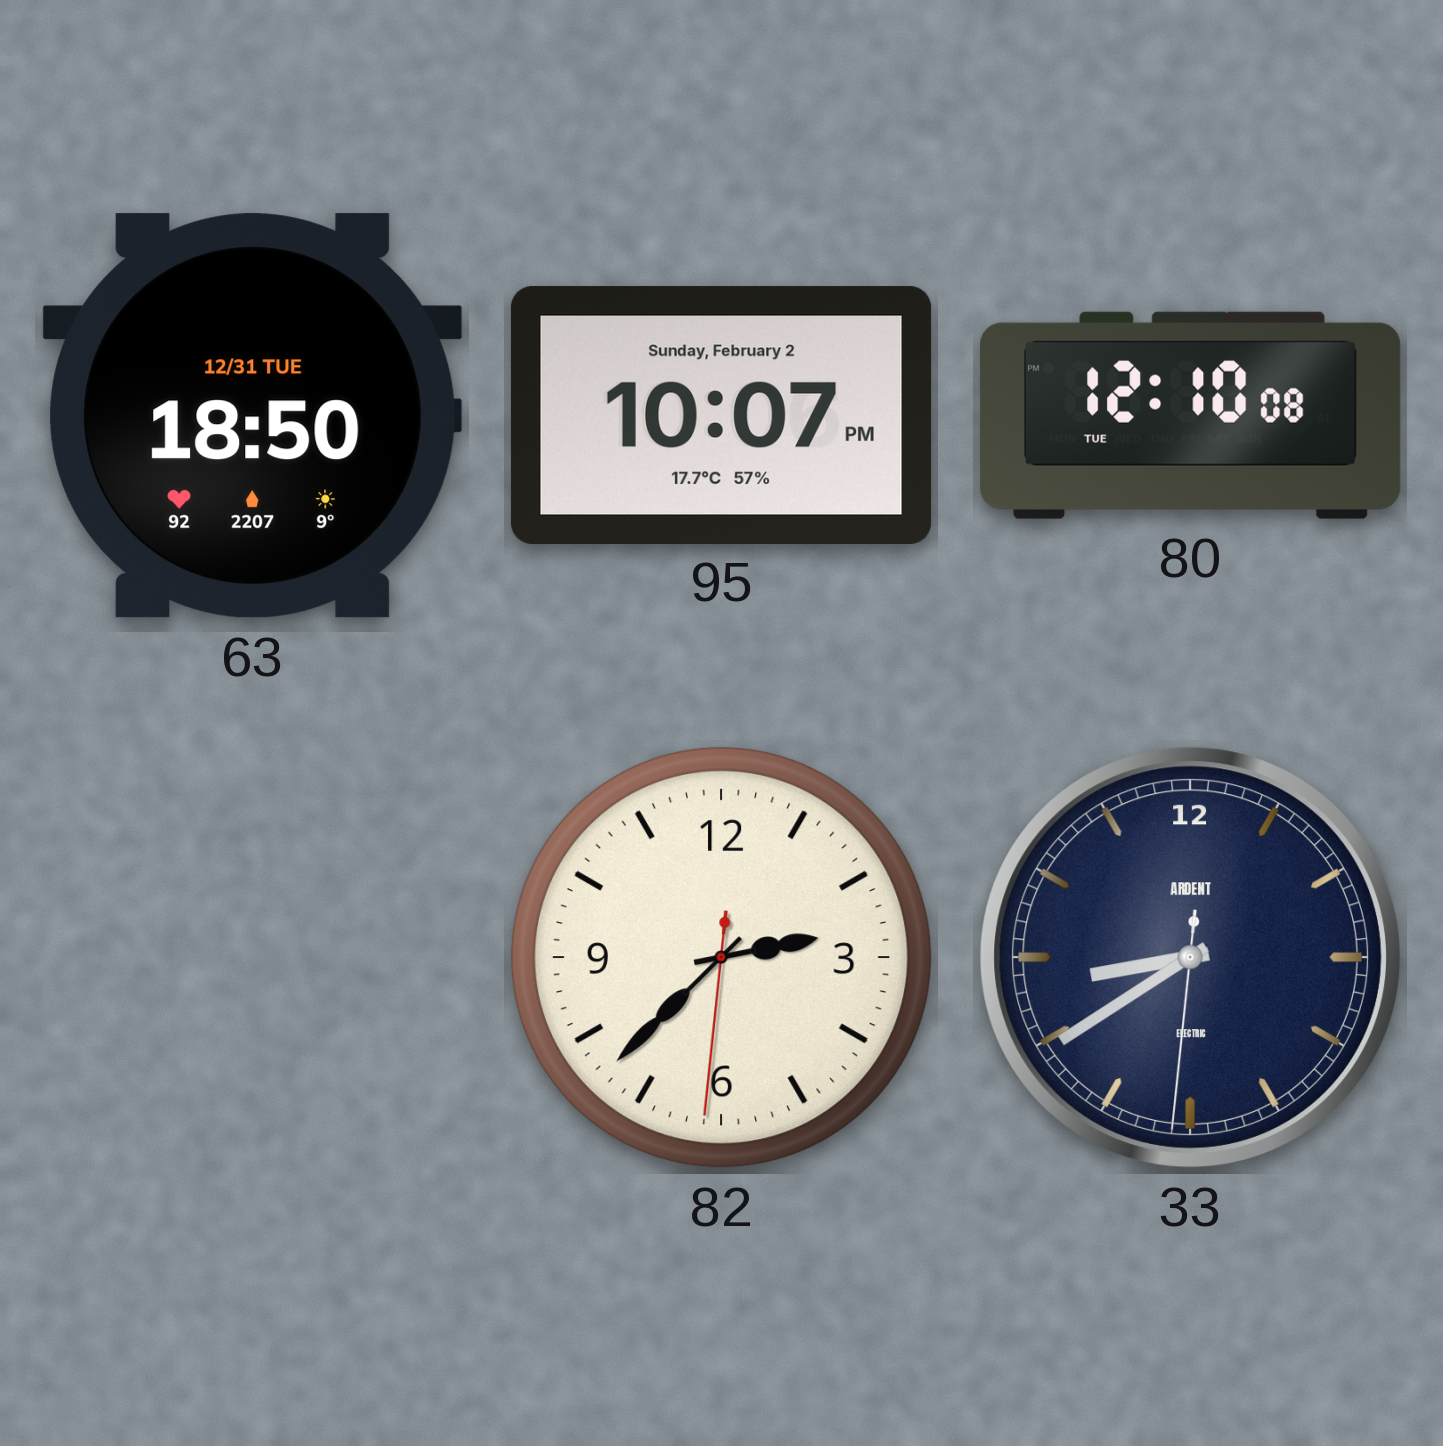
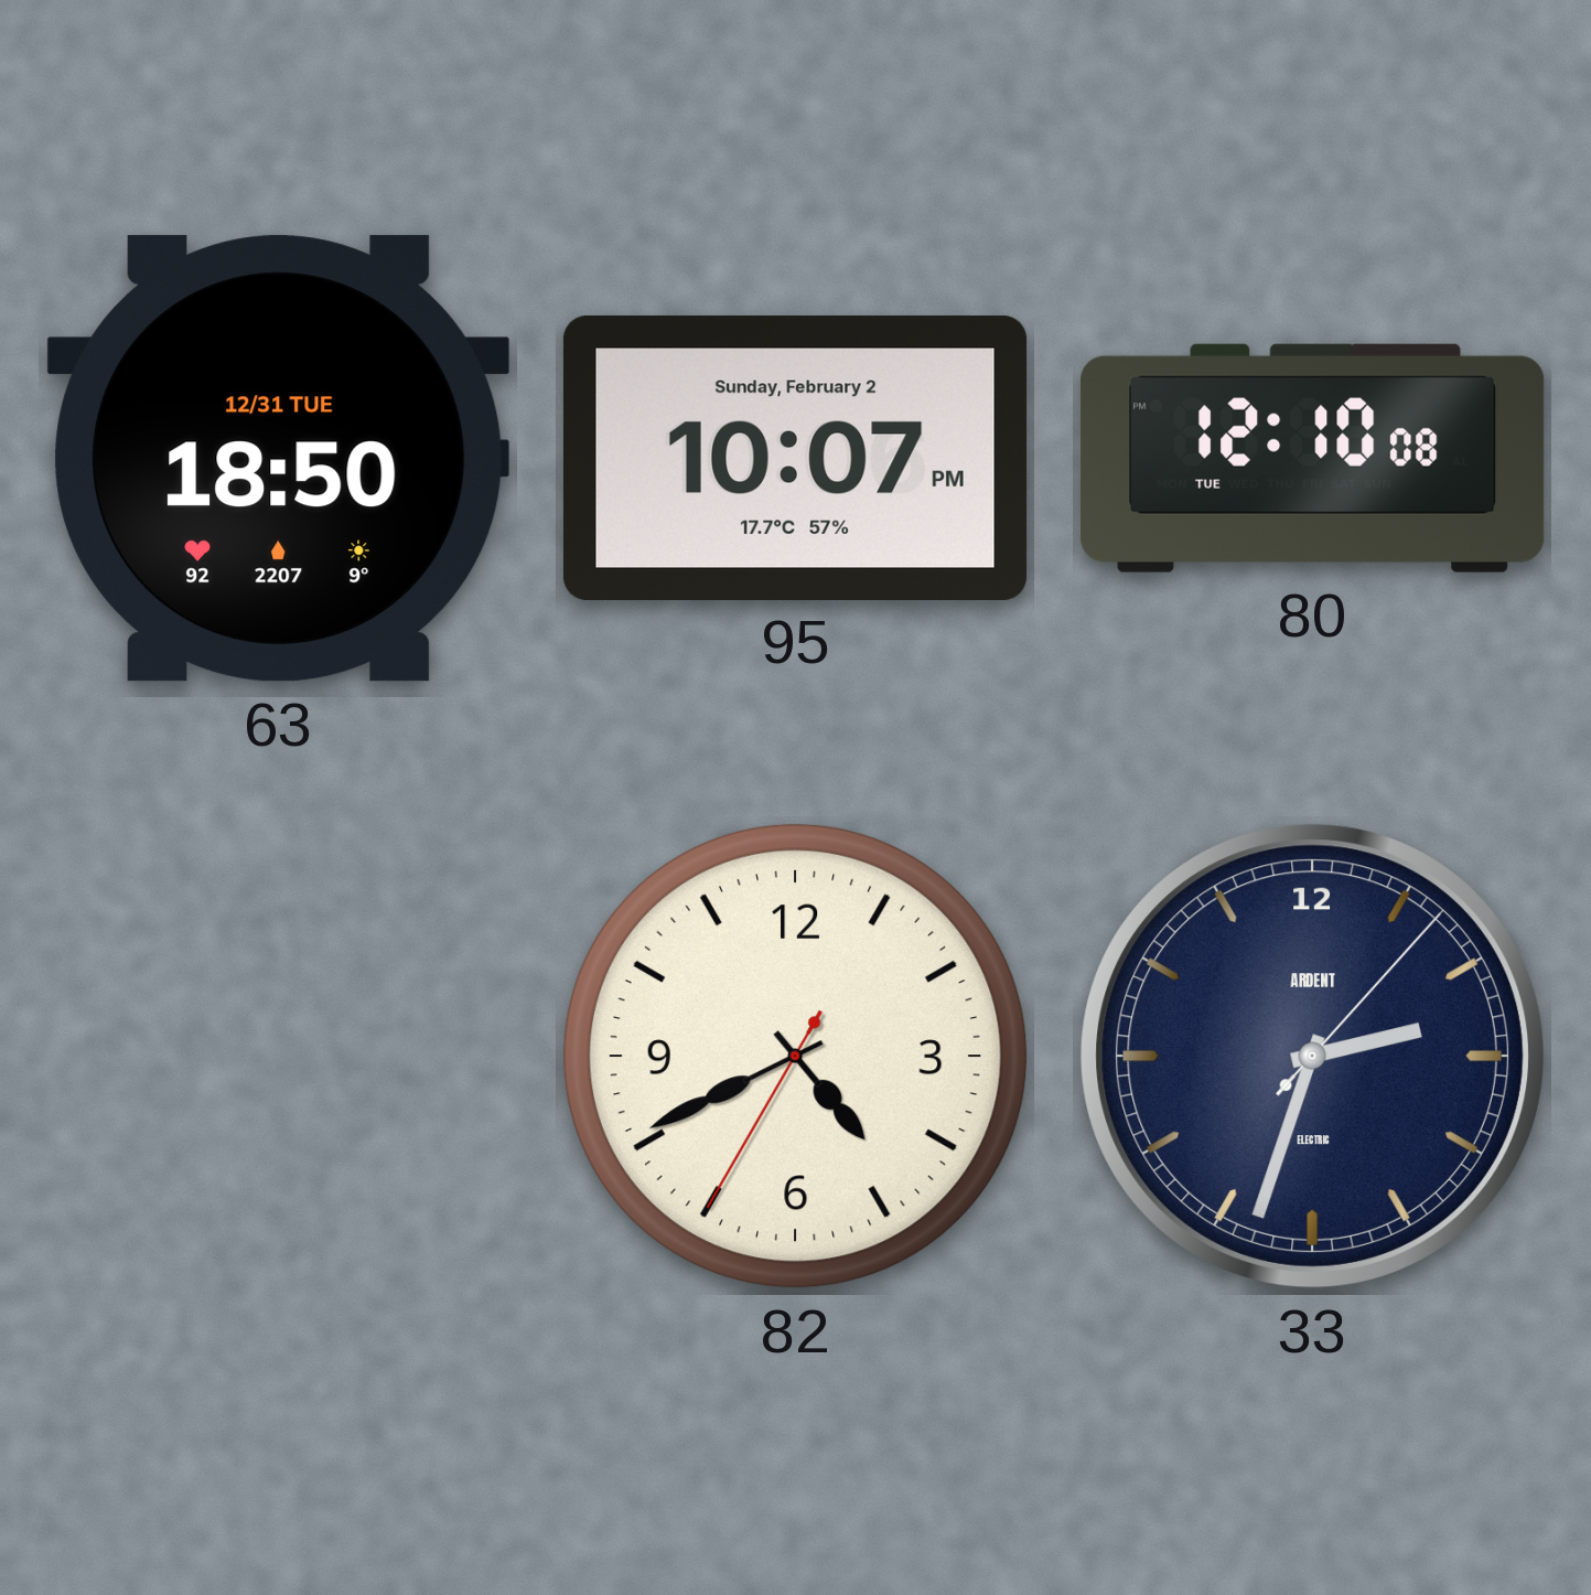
82: 2:37 -> 4:40
33: 8:39 -> 2:33
